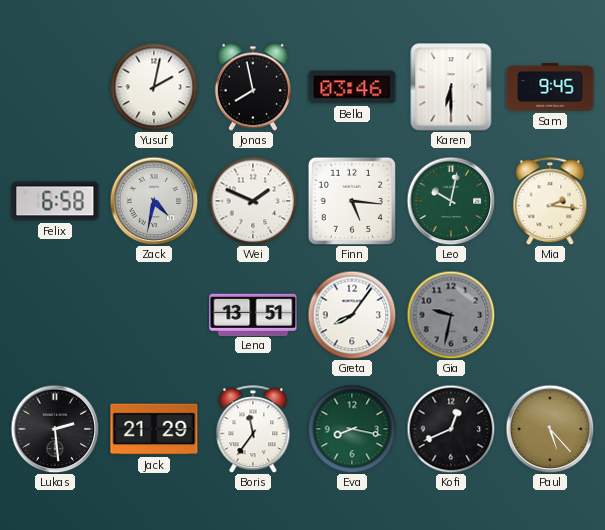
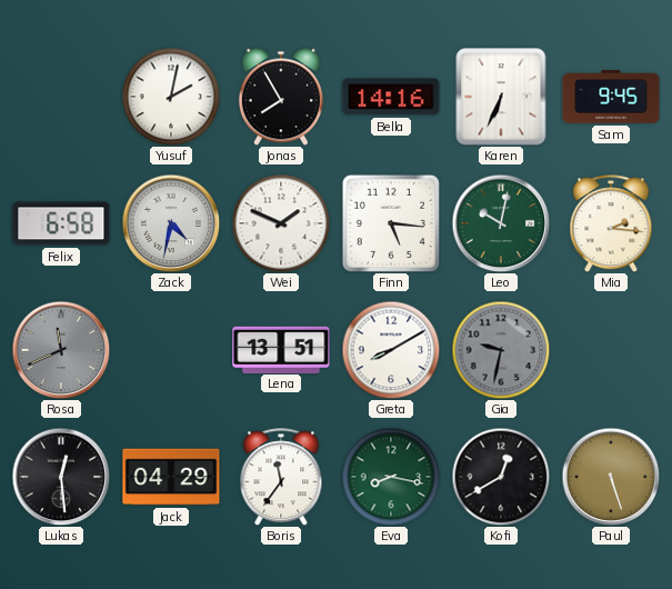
Jonas: 7:58 -> 7:55
Bella: 03:46 -> 14:16
Karen: 6:30 -> 6:34
Rosa: none -> 11:41
Greta: 8:06 -> 8:10
Lukas: 2:29 -> 12:29
Jack: 21:29 -> 04:29
Kofi: 12:41 -> 12:40
Paul: 5:23 -> 5:27
